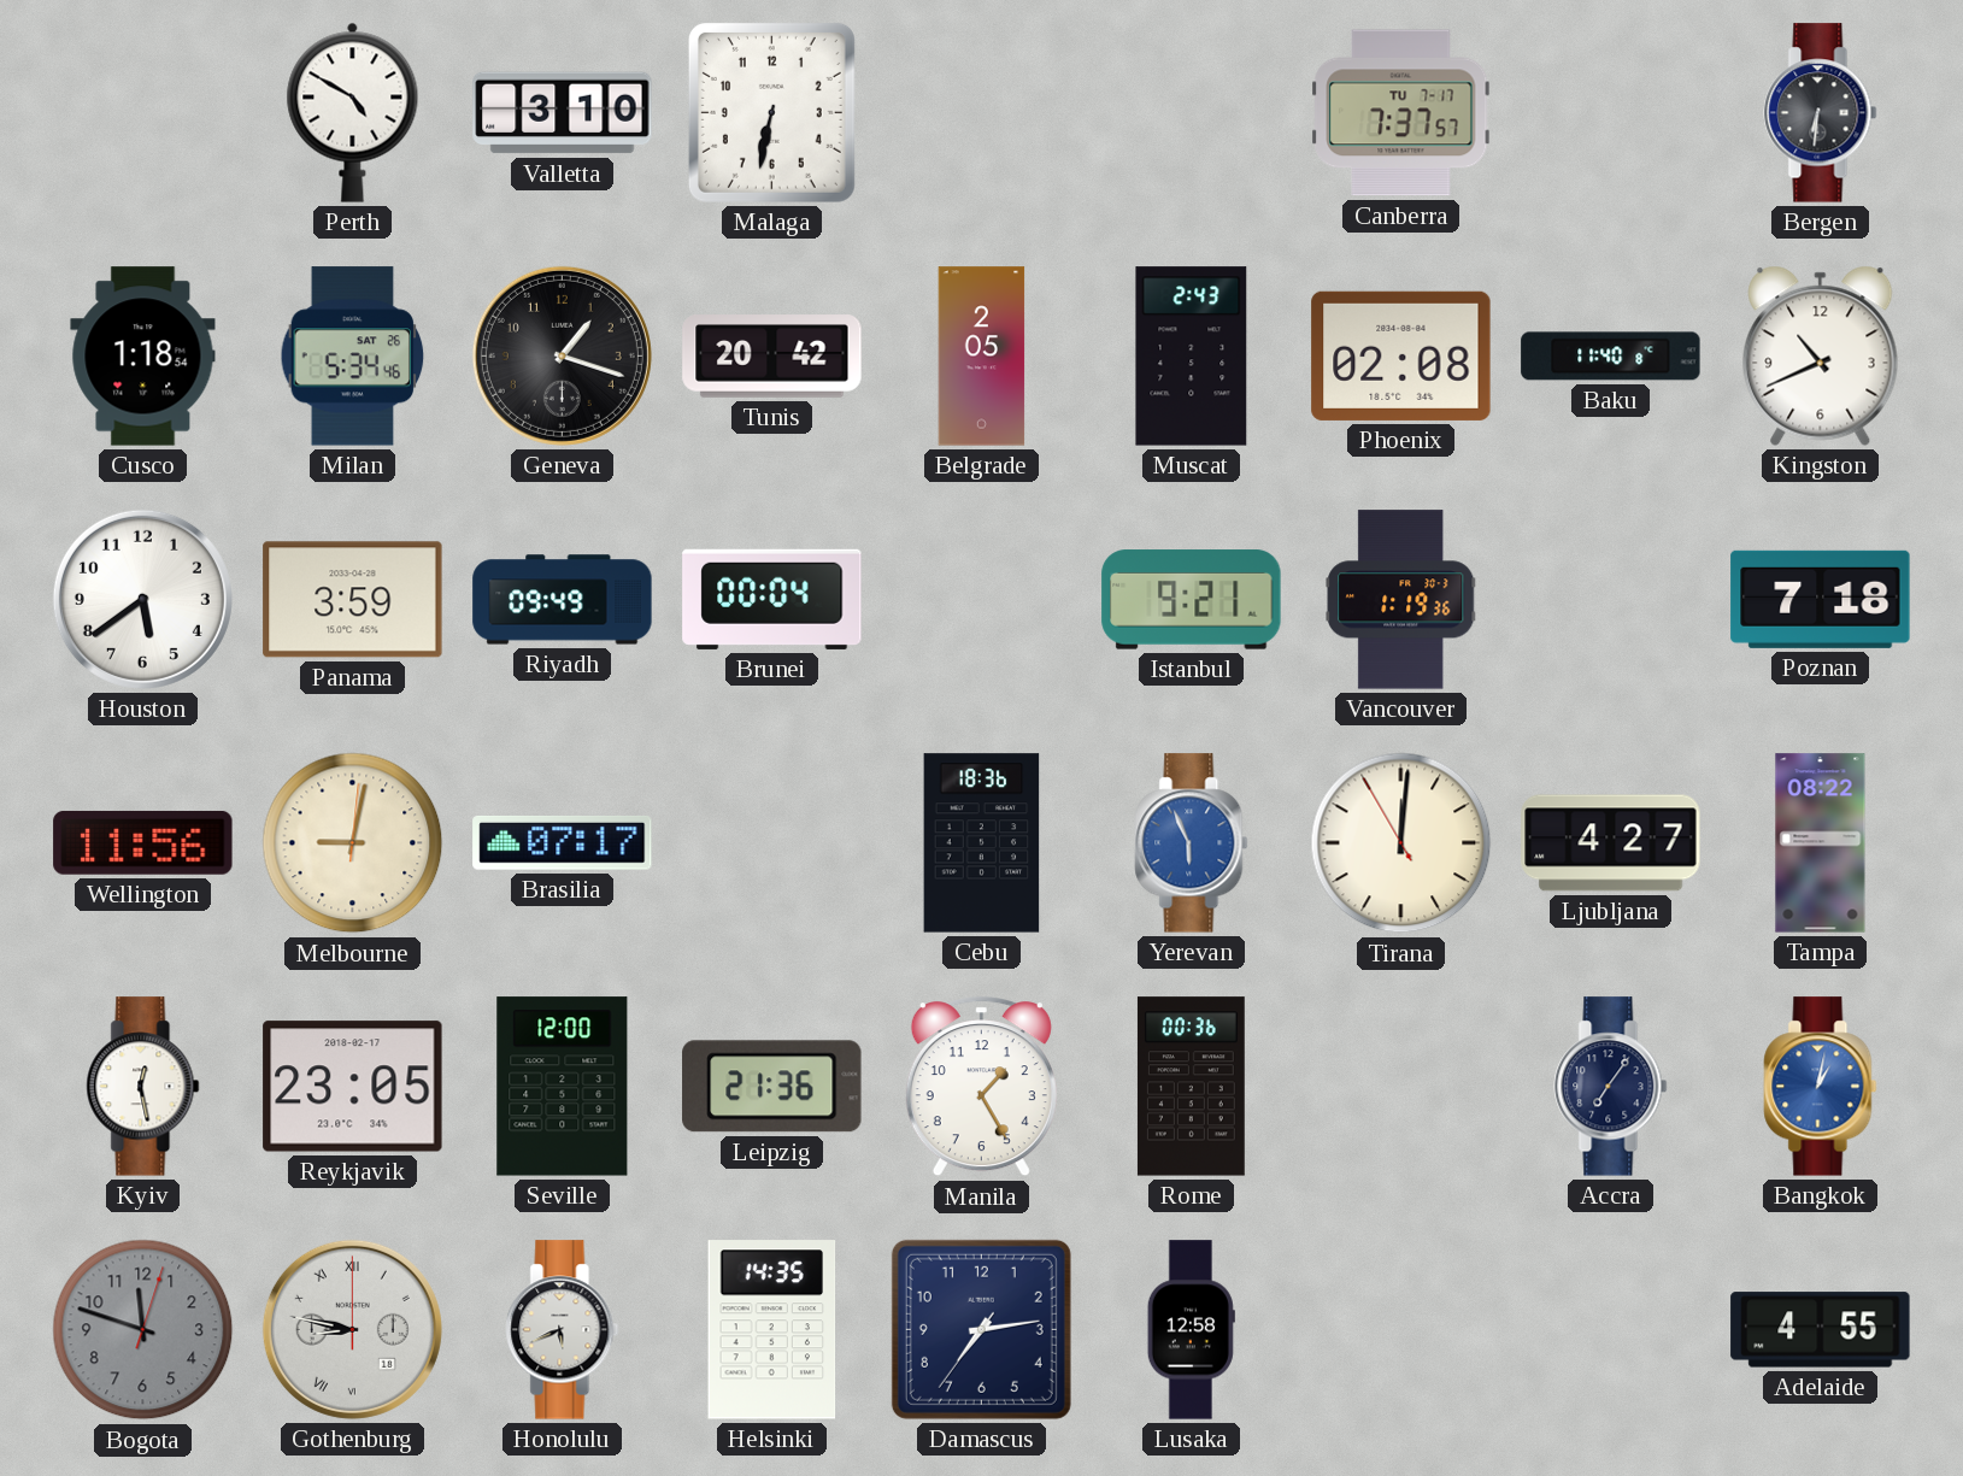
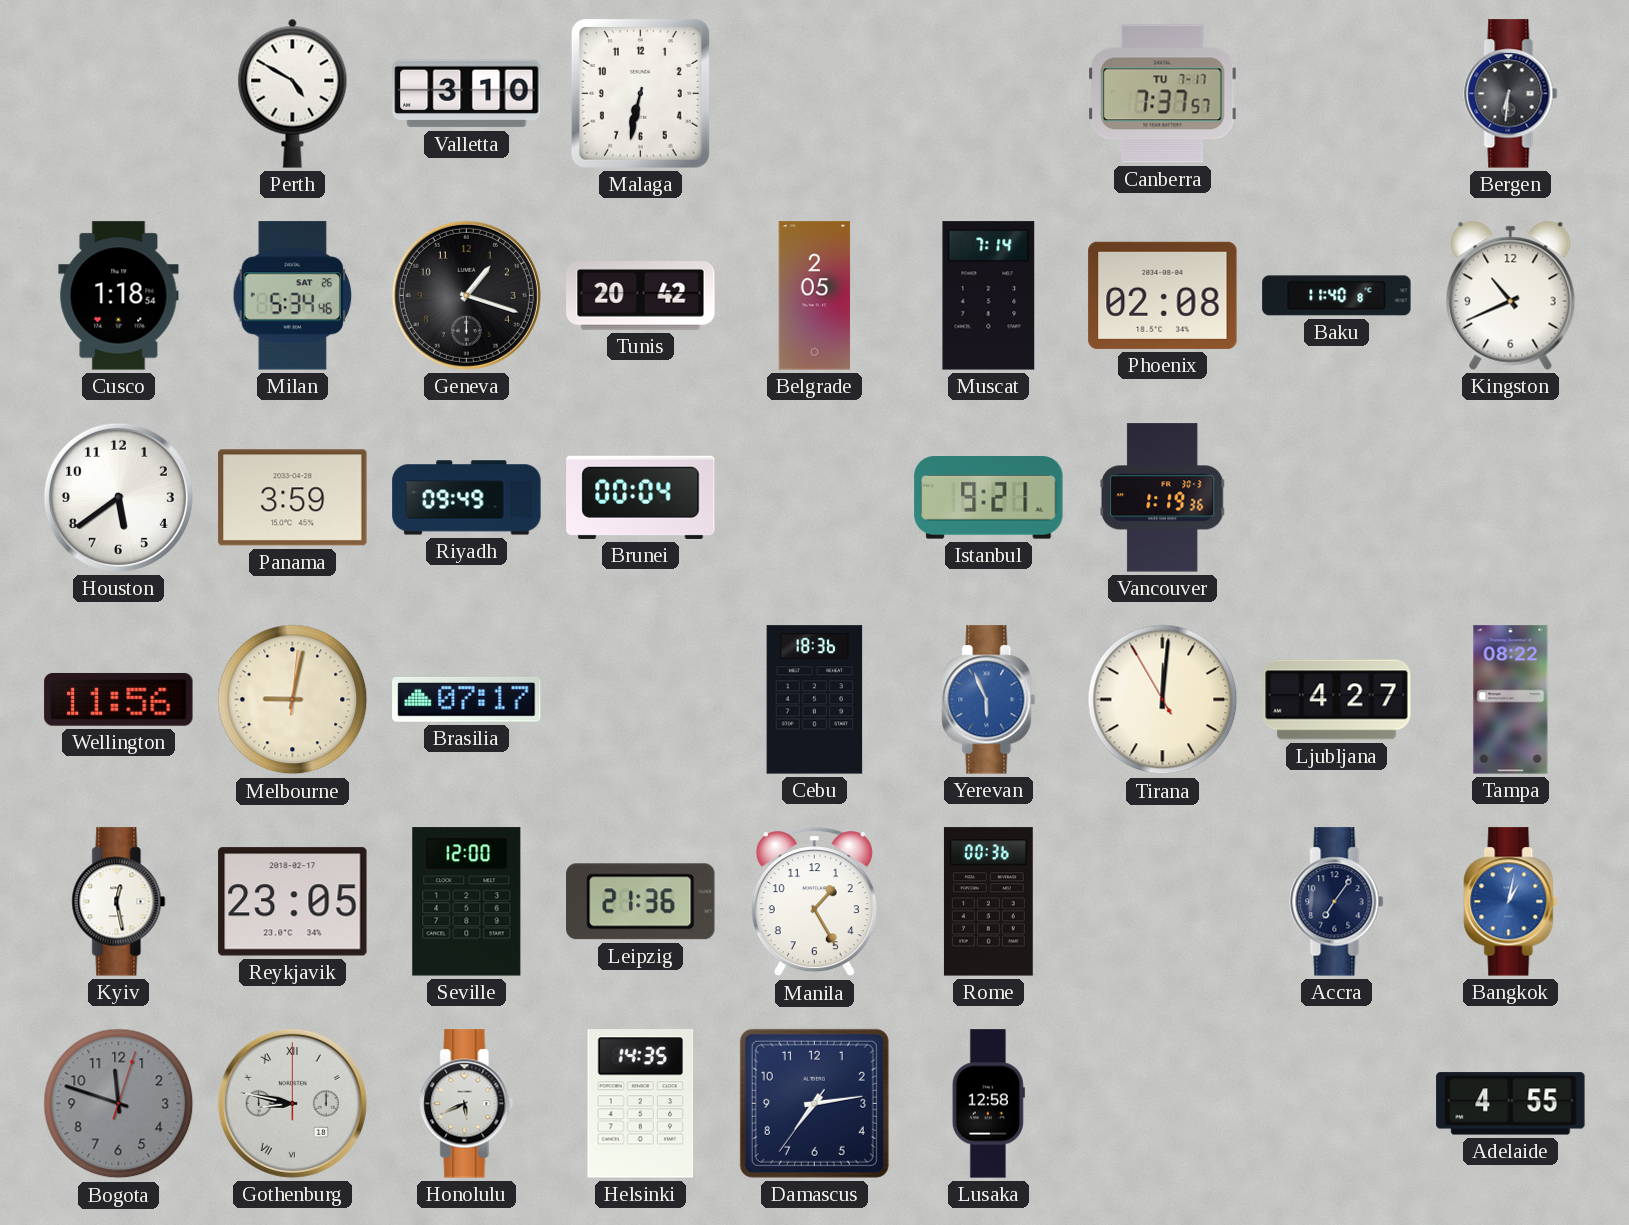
Muscat: 2:43 -> 7:14
Poznan: 7:18 -> none
